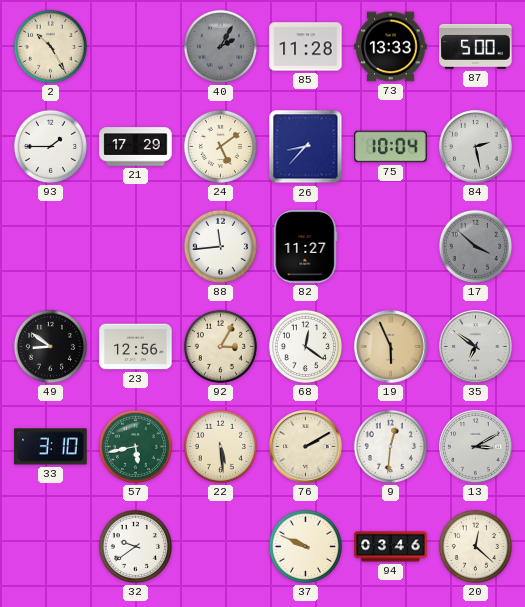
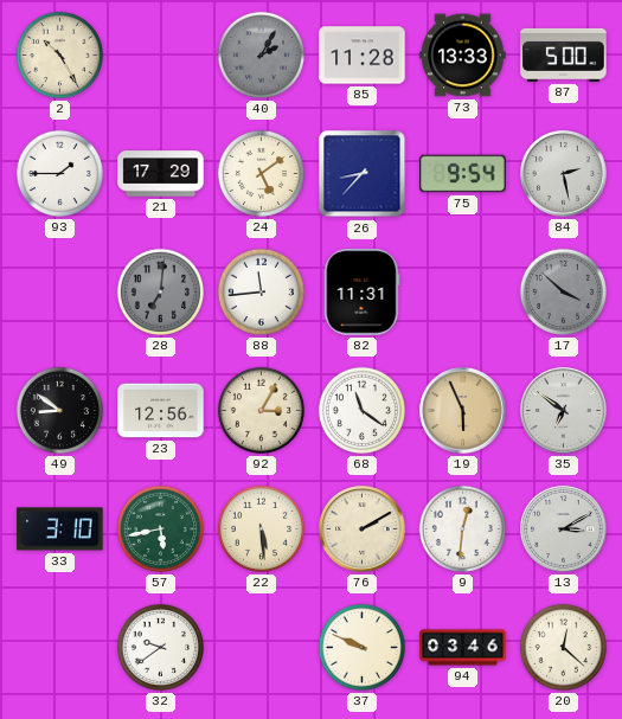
75: 10:04 -> 9:54
28: none -> 7:01
82: 11:27 -> 11:31
68: 12:21 -> 11:21
